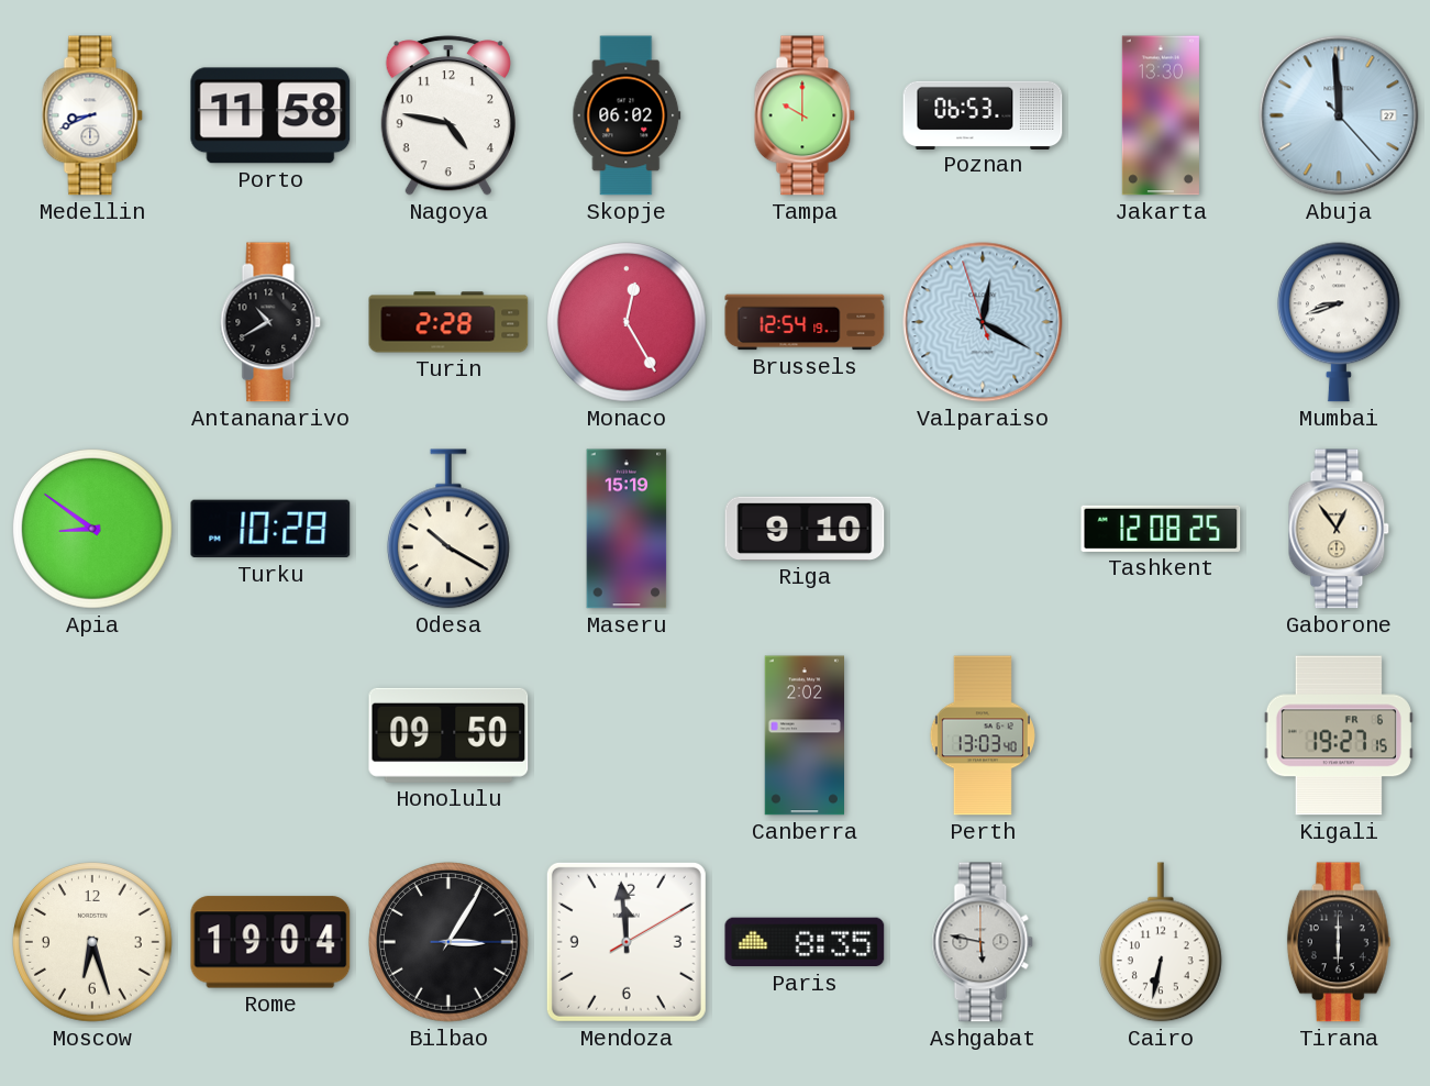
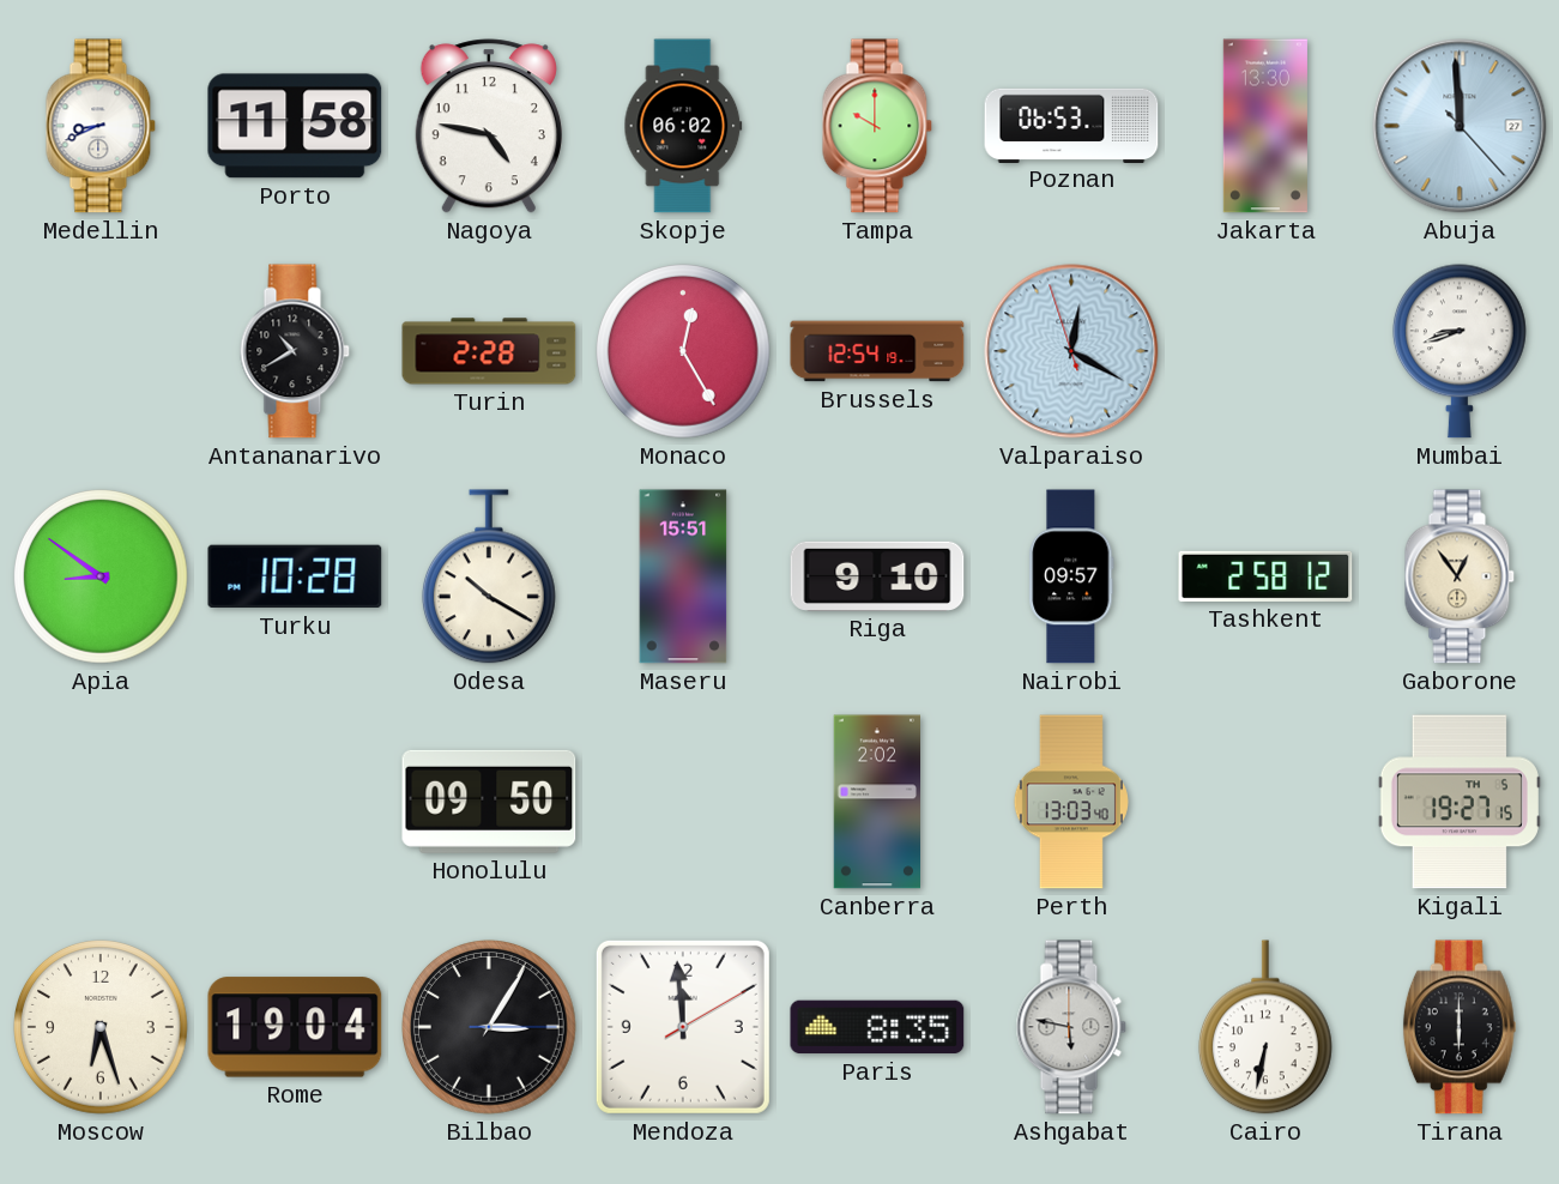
Maseru: 15:19 -> 15:51
Nairobi: none -> 09:57
Tashkent: 12:08 -> 2:58
Kigali date: FR 6 -> TH 5
